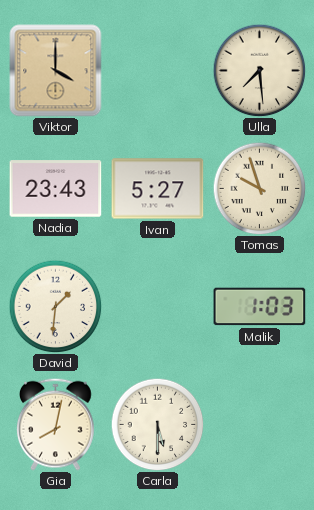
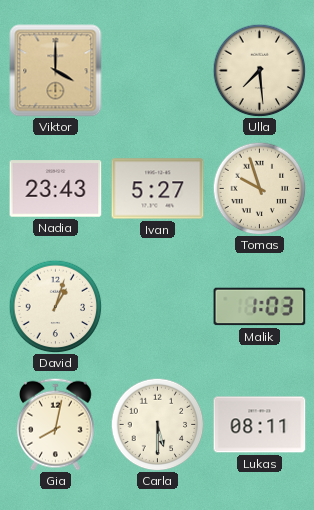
David: 1:31 -> 1:03
Lukas: none -> 08:11
